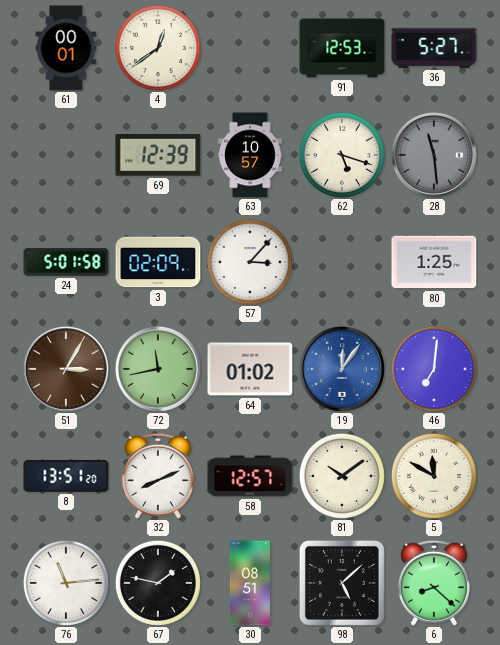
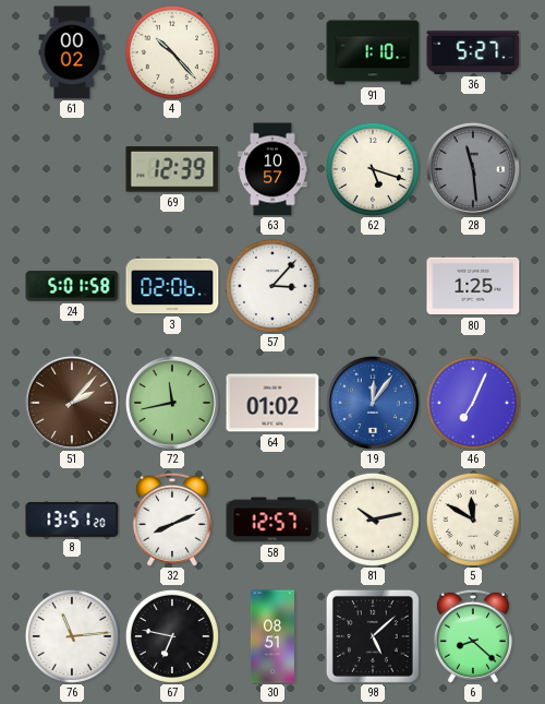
61: 00:01 -> 00:02
4: 12:39 -> 10:23
91: 12:53 -> 1:10
3: 02:09 -> 02:06
51: 3:05 -> 2:07
46: 7:01 -> 7:04
81: 10:09 -> 10:13
67: 1:47 -> 6:47
